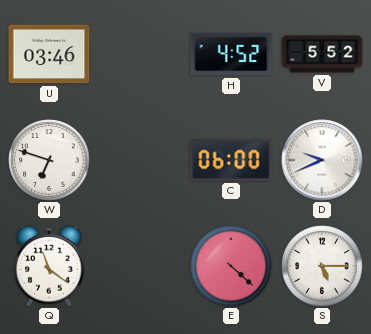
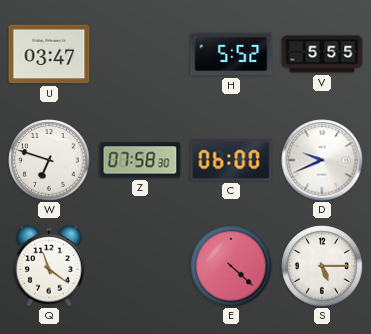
U: 03:46 -> 03:47
H: 4:52 -> 5:52
V: 5:52 -> 5:55
Z: none -> 07:58
